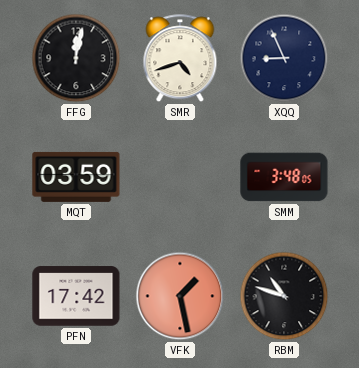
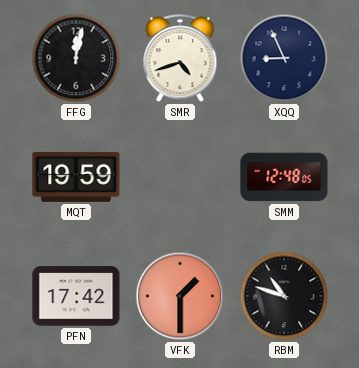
MQT: 03:59 -> 19:59
SMM: 3:48 -> 12:48
VFK: 1:28 -> 1:30
